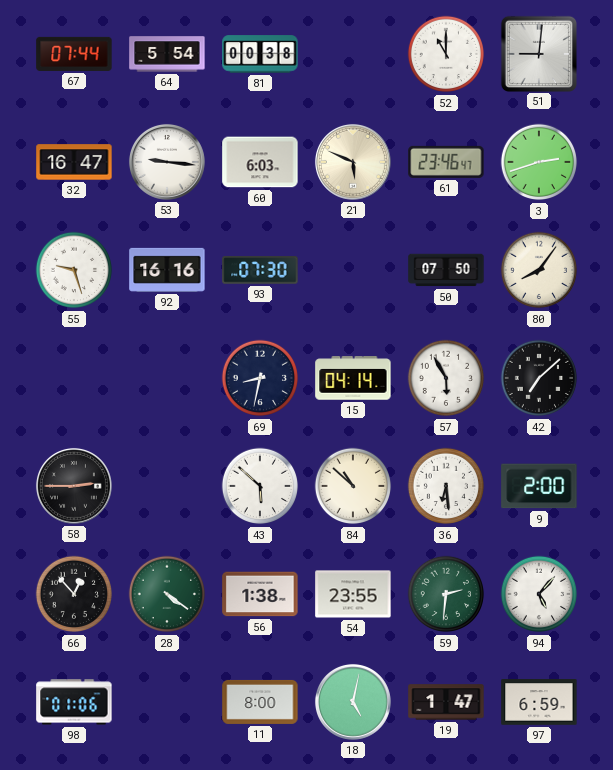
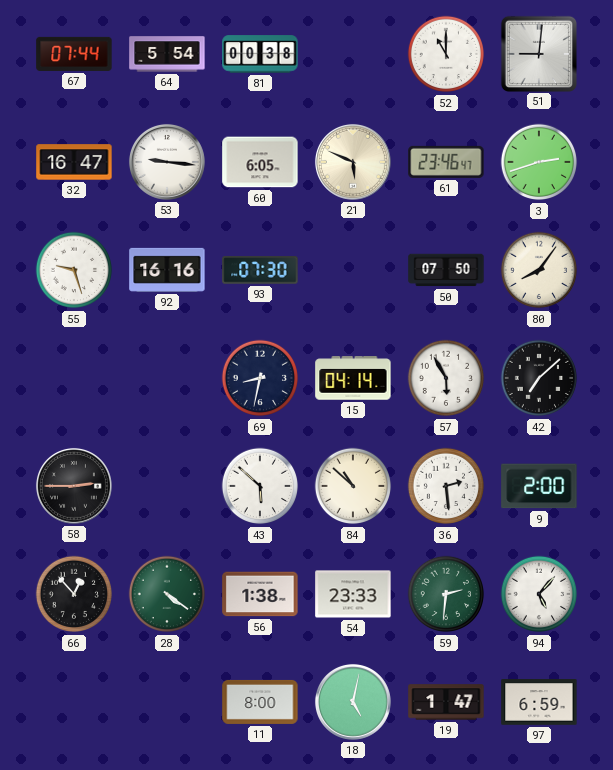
60: 6:03 -> 6:05
36: 6:29 -> 2:29
54: 23:55 -> 23:33
98: 01:06 -> none
